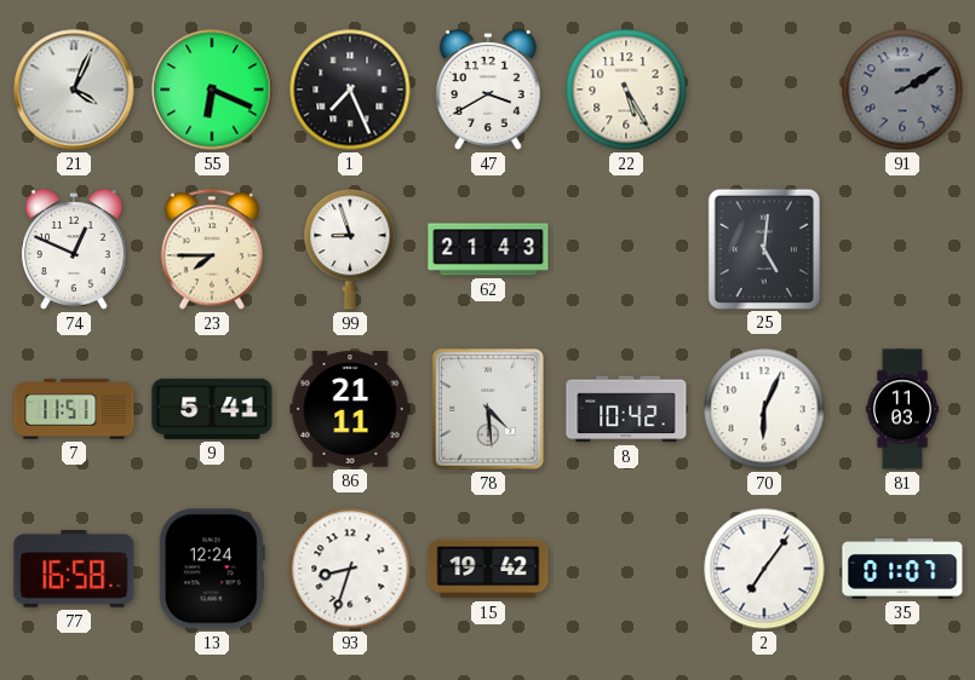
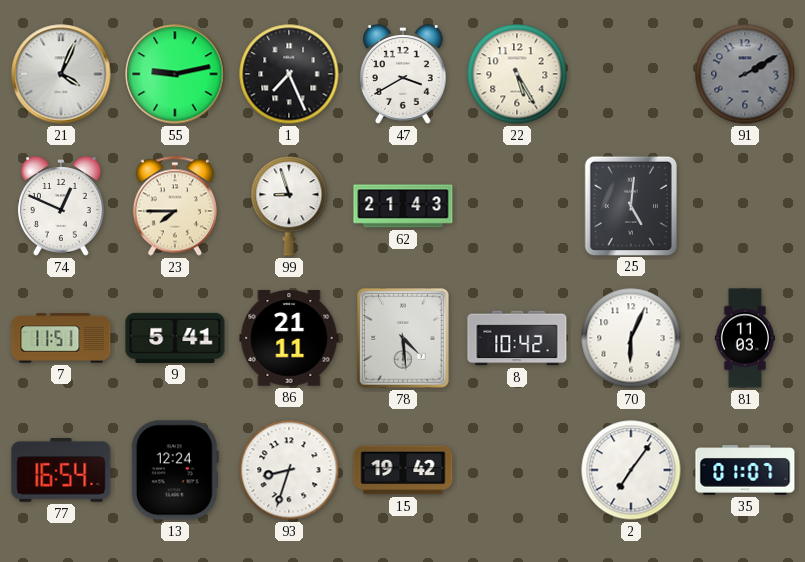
55: 6:19 -> 9:13
77: 16:58 -> 16:54
